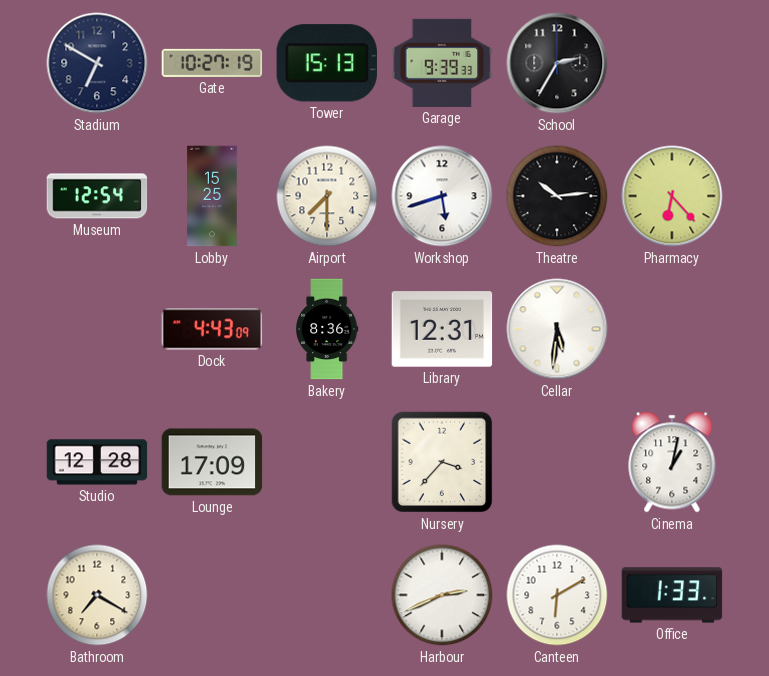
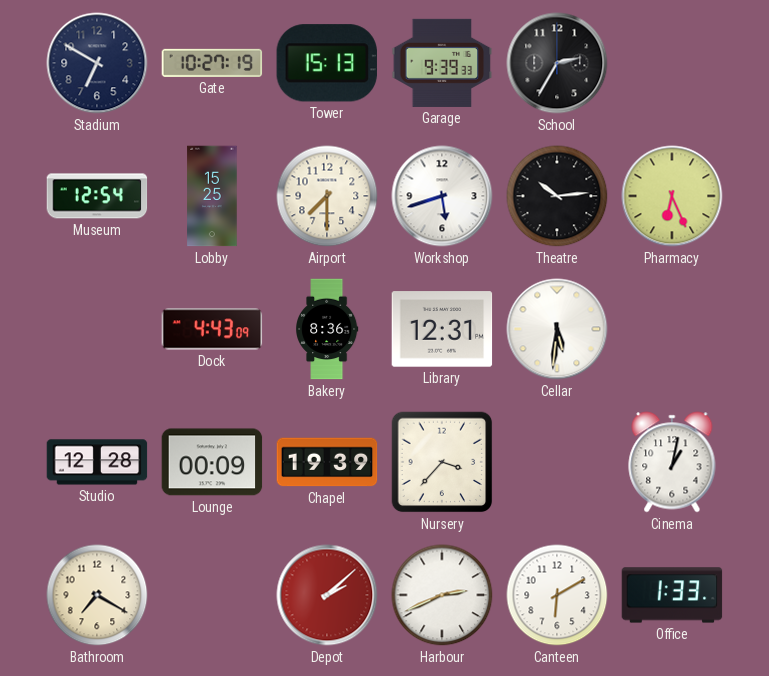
Pharmacy: 6:23 -> 6:26
Lounge: 17:09 -> 00:09
Chapel: none -> 19:39
Depot: none -> 2:08
